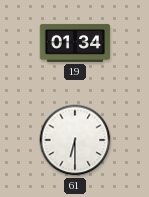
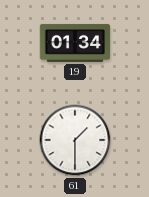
61: 6:30 -> 1:30
